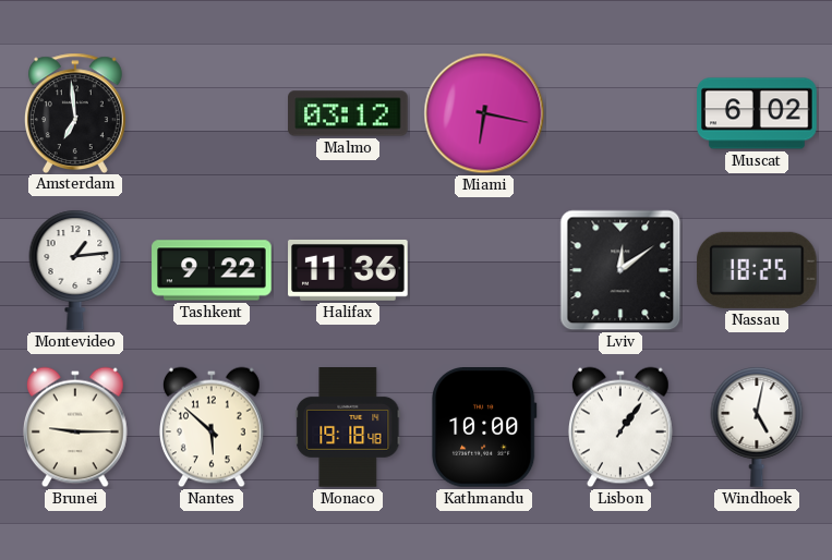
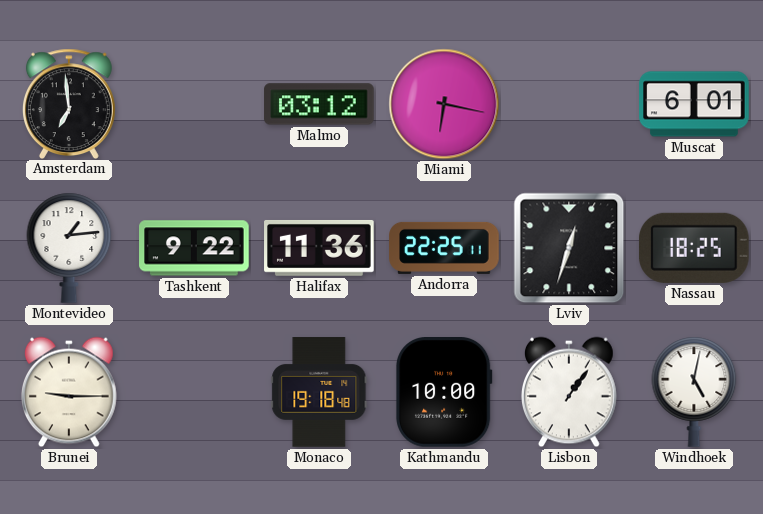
Muscat: 6:02 -> 6:01
Andorra: none -> 22:25
Lviv: 12:09 -> 12:33
Nantes: 5:52 -> none
